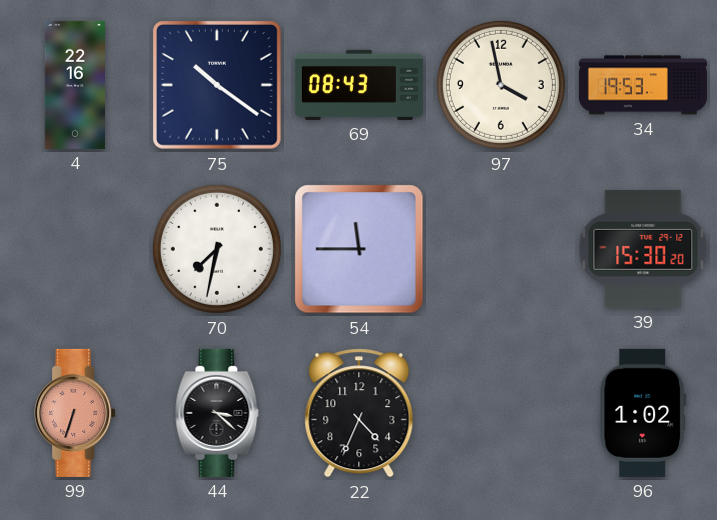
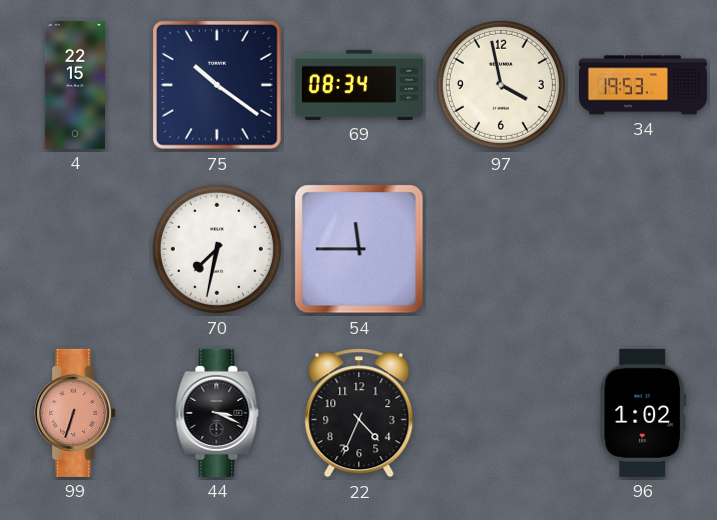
4: 22:16 -> 22:15
69: 08:43 -> 08:34
39: 15:30 -> none
44: 3:22 -> 3:19
